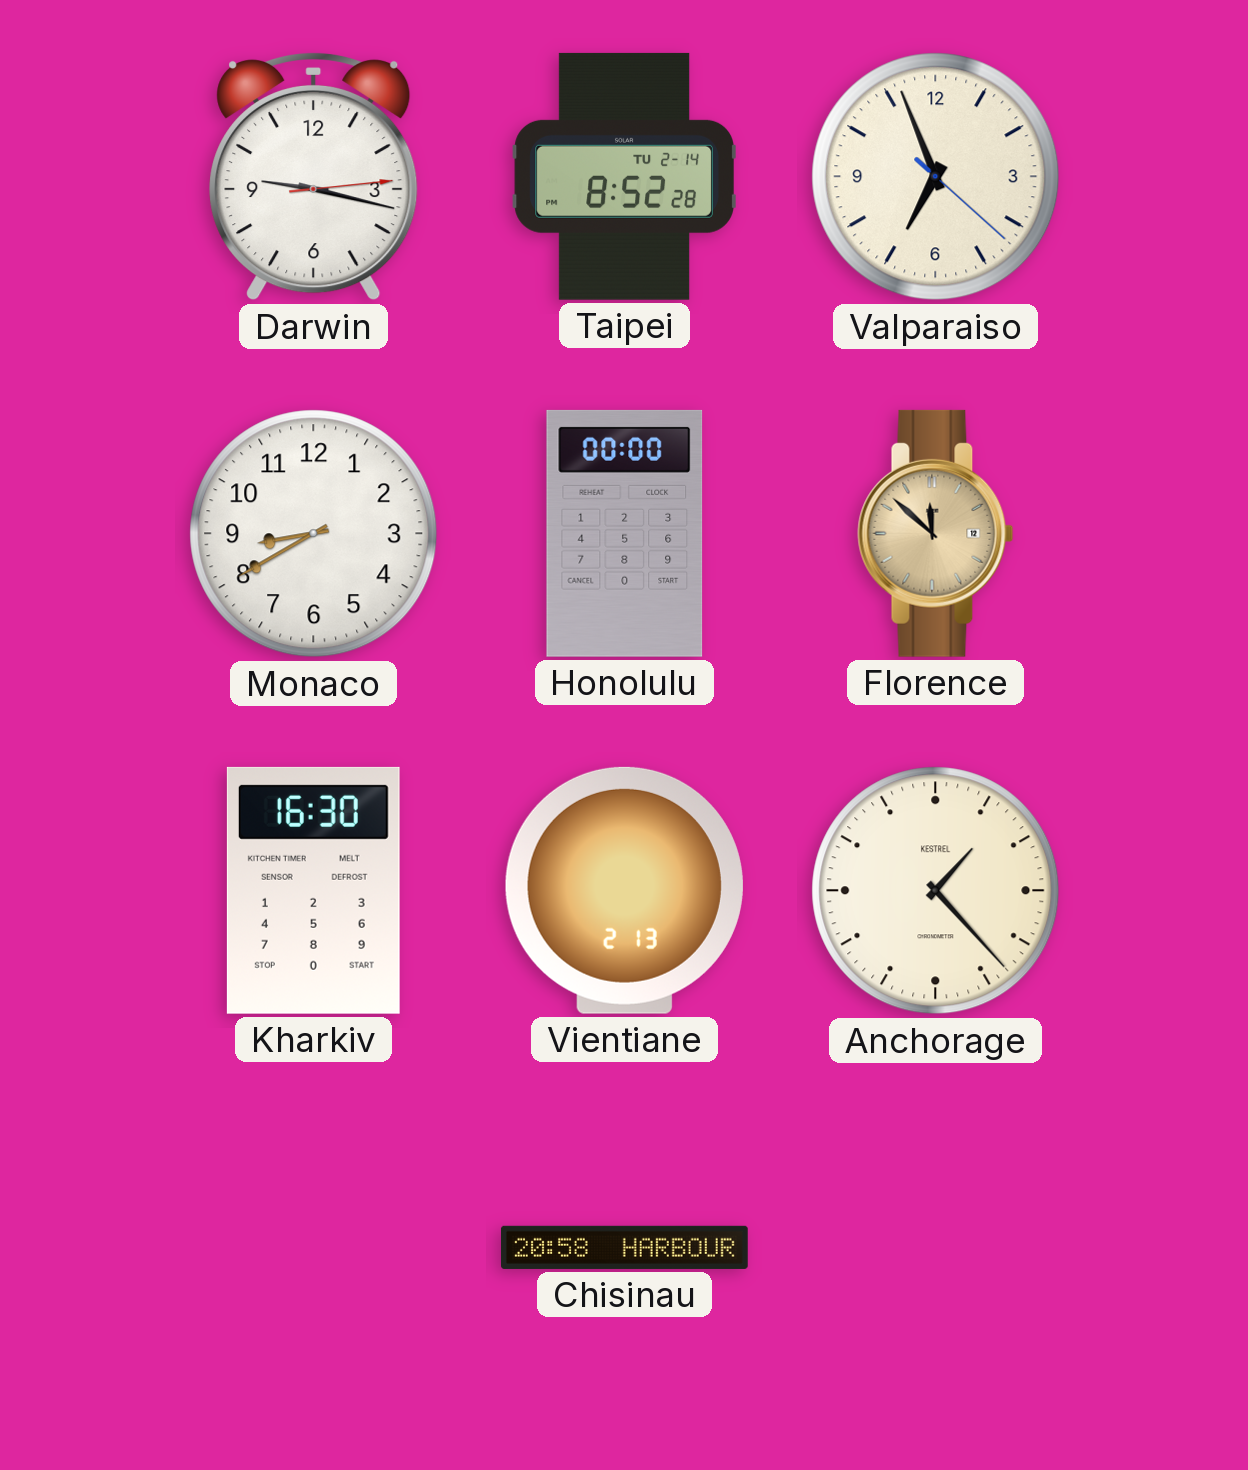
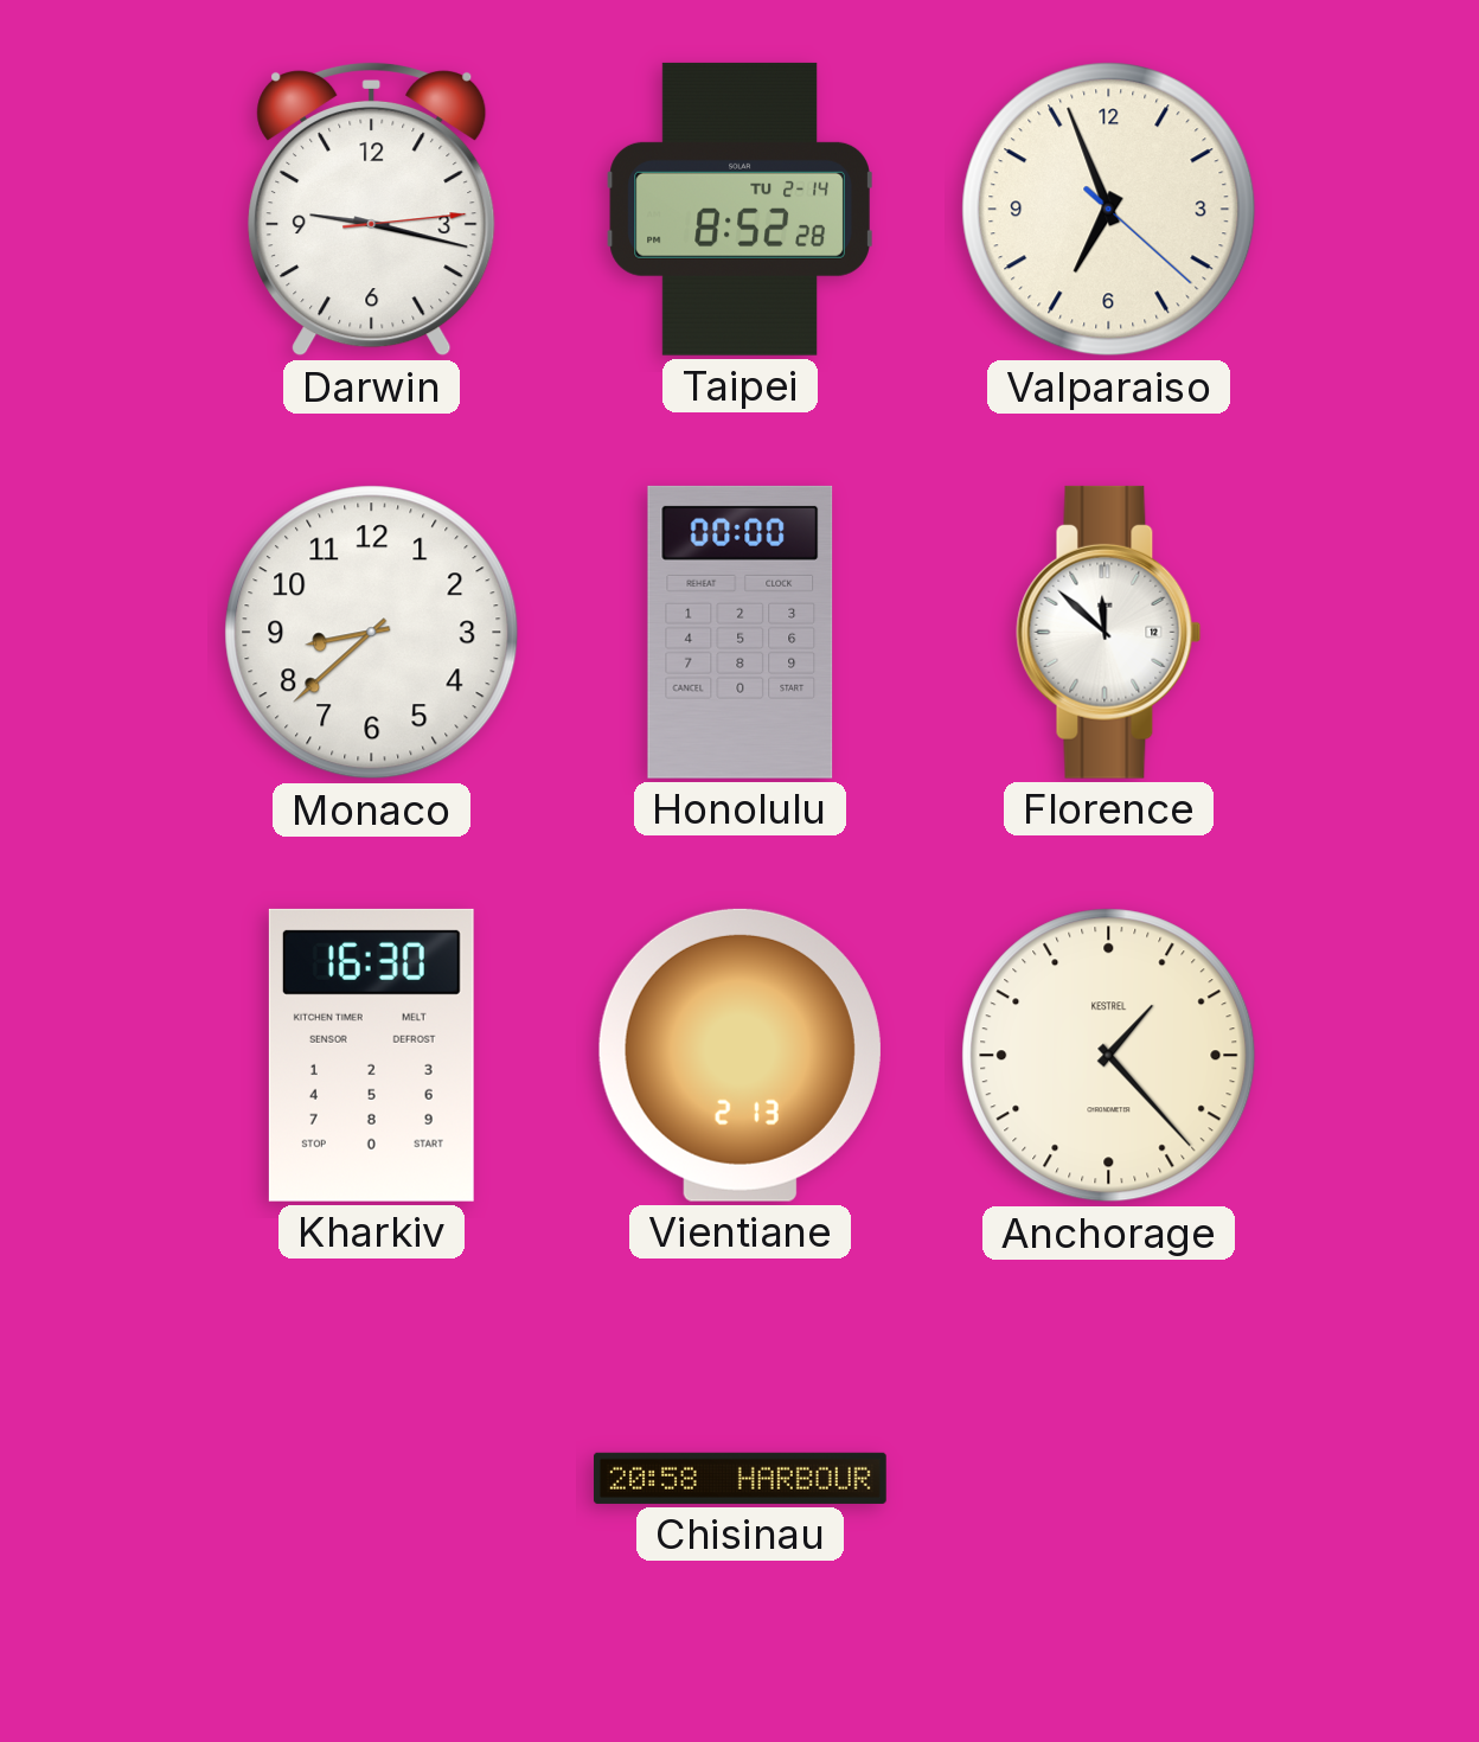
Monaco: 8:40 -> 8:38
Florence dial: champagne -> white
